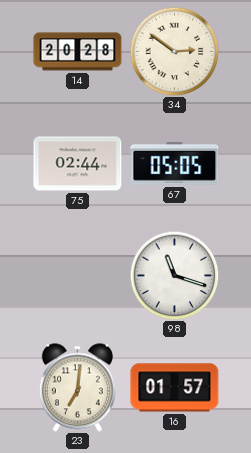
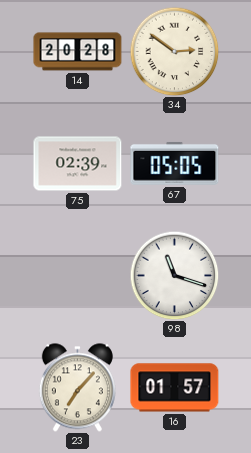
75: 02:44 -> 02:39
23: 7:01 -> 7:07
